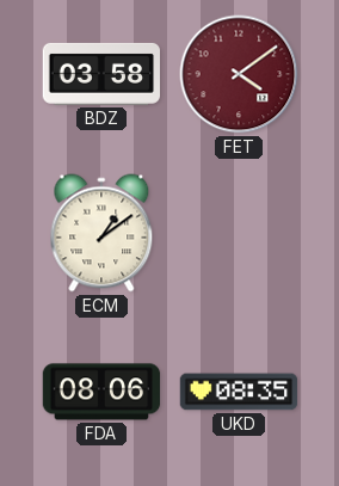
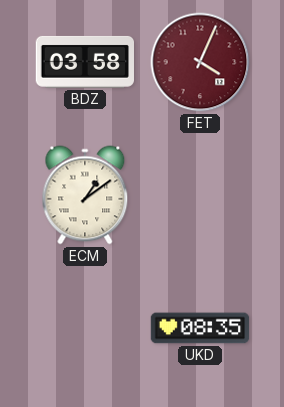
FET: 4:09 -> 4:04
FDA: 08:06 -> none
